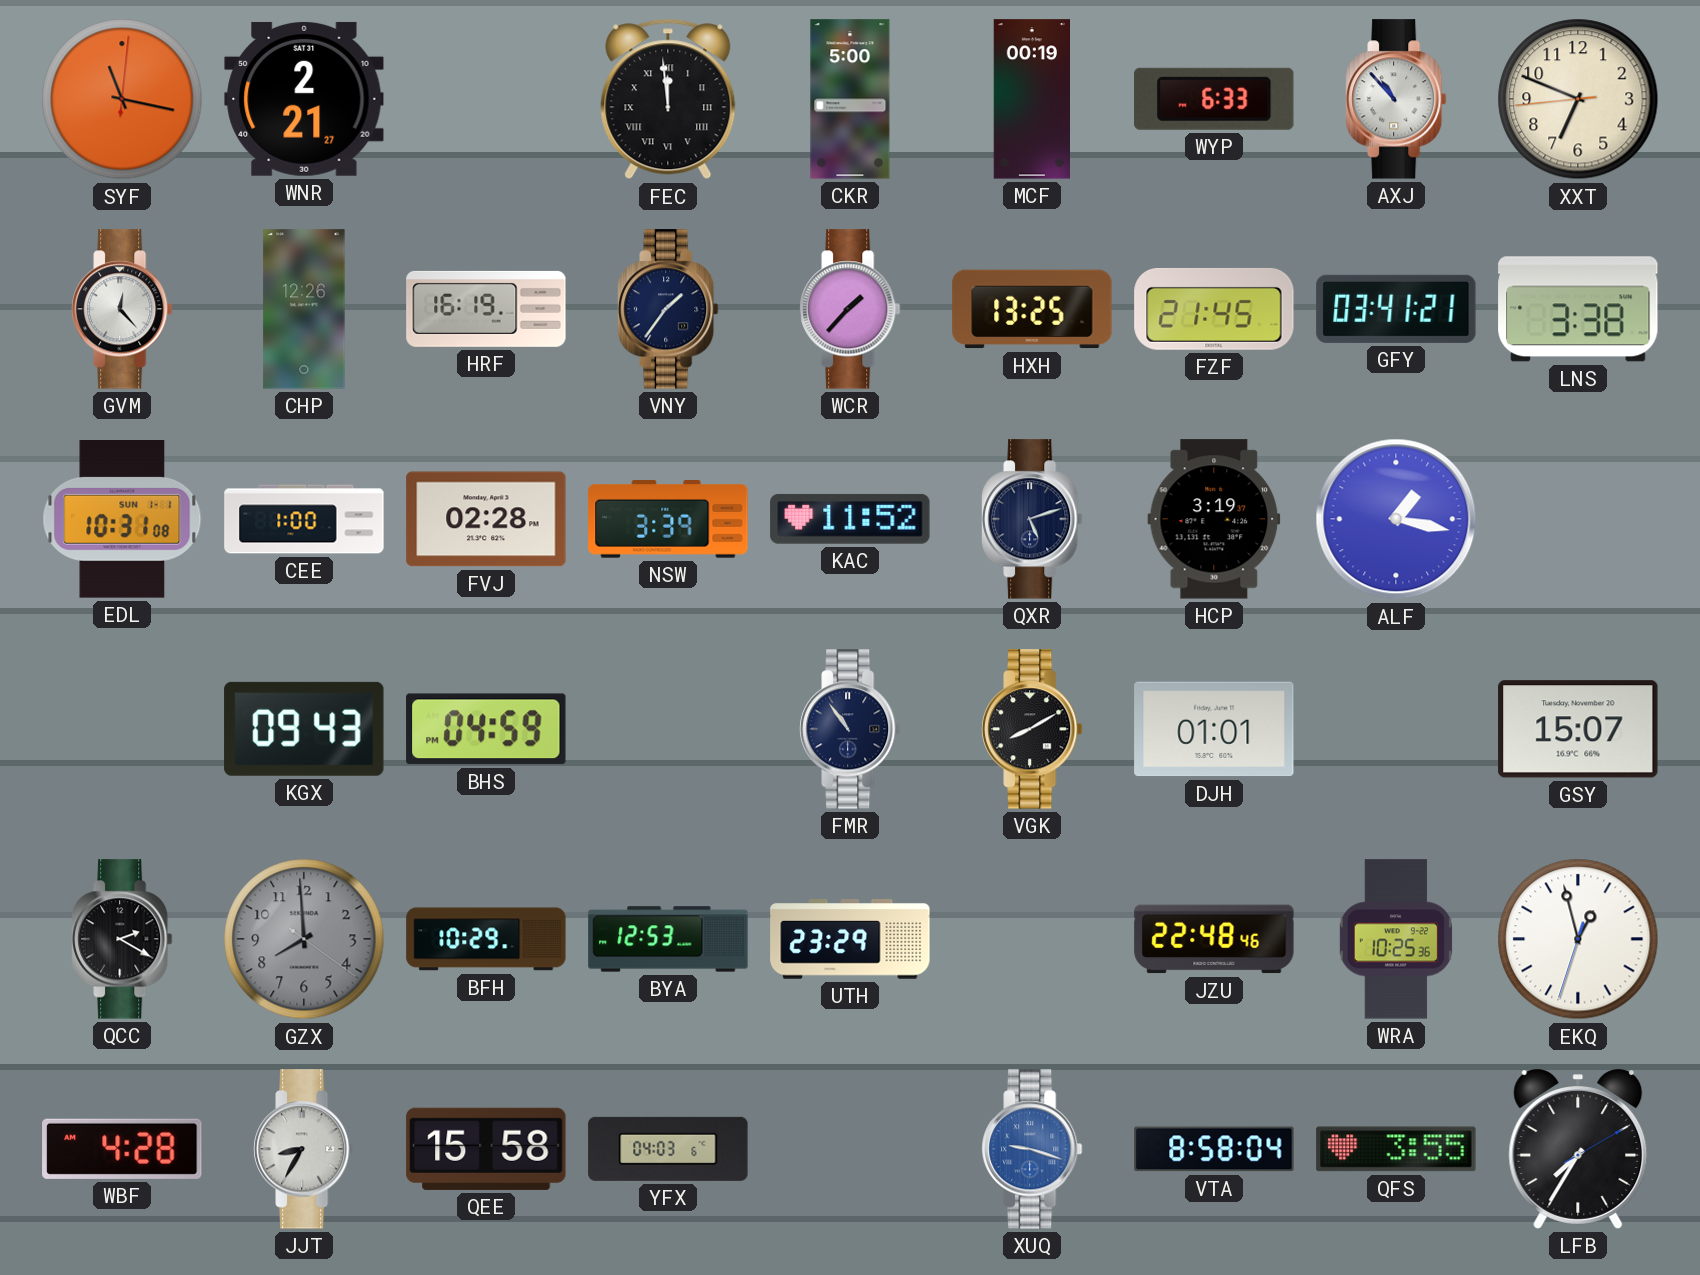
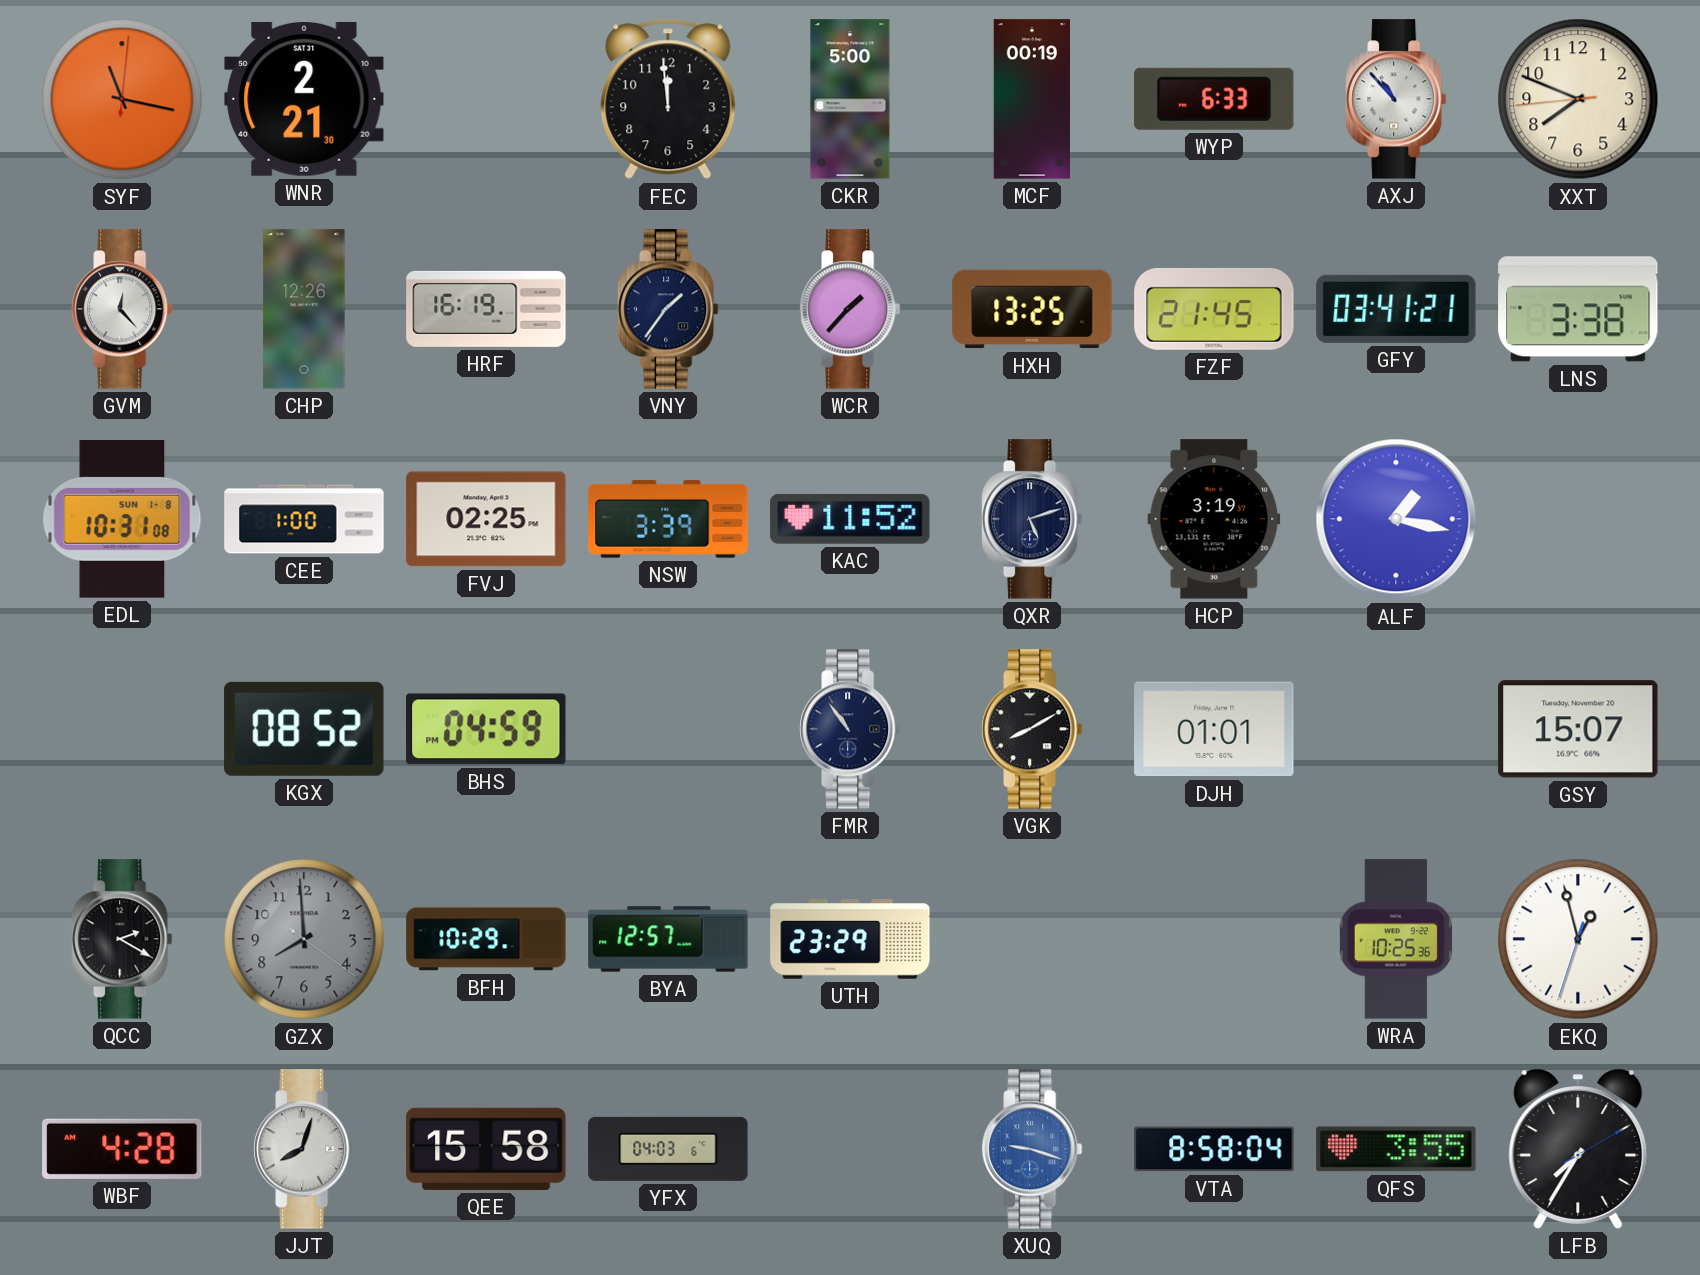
WNR: 2:21:27 -> 2:21:30
FEC numerals: Roman -> Arabic
XXT: 6:48 -> 7:48
EDL date: SUN 1-1 -> SUN 1-8
FVJ: 02:28 -> 02:25
KGX: 09:43 -> 08:52
BYA: 12:53 -> 12:57
JZU: 22:48 -> none
JJT: 8:35 -> 8:03
